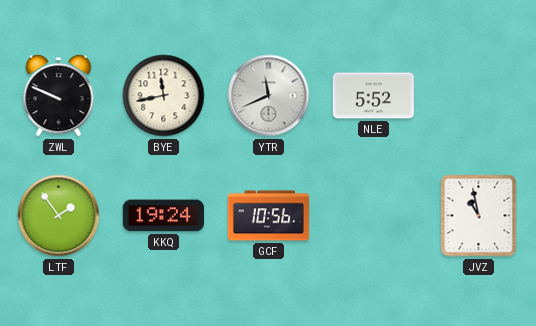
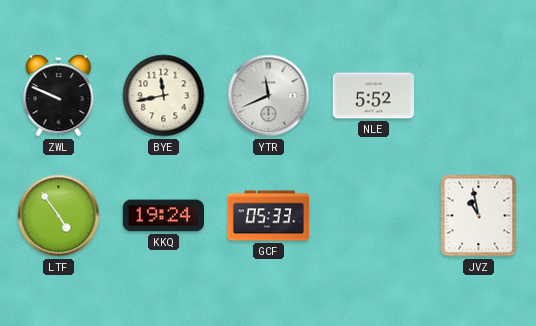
LTF: 1:54 -> 4:54
GCF: 10:56 -> 05:33
